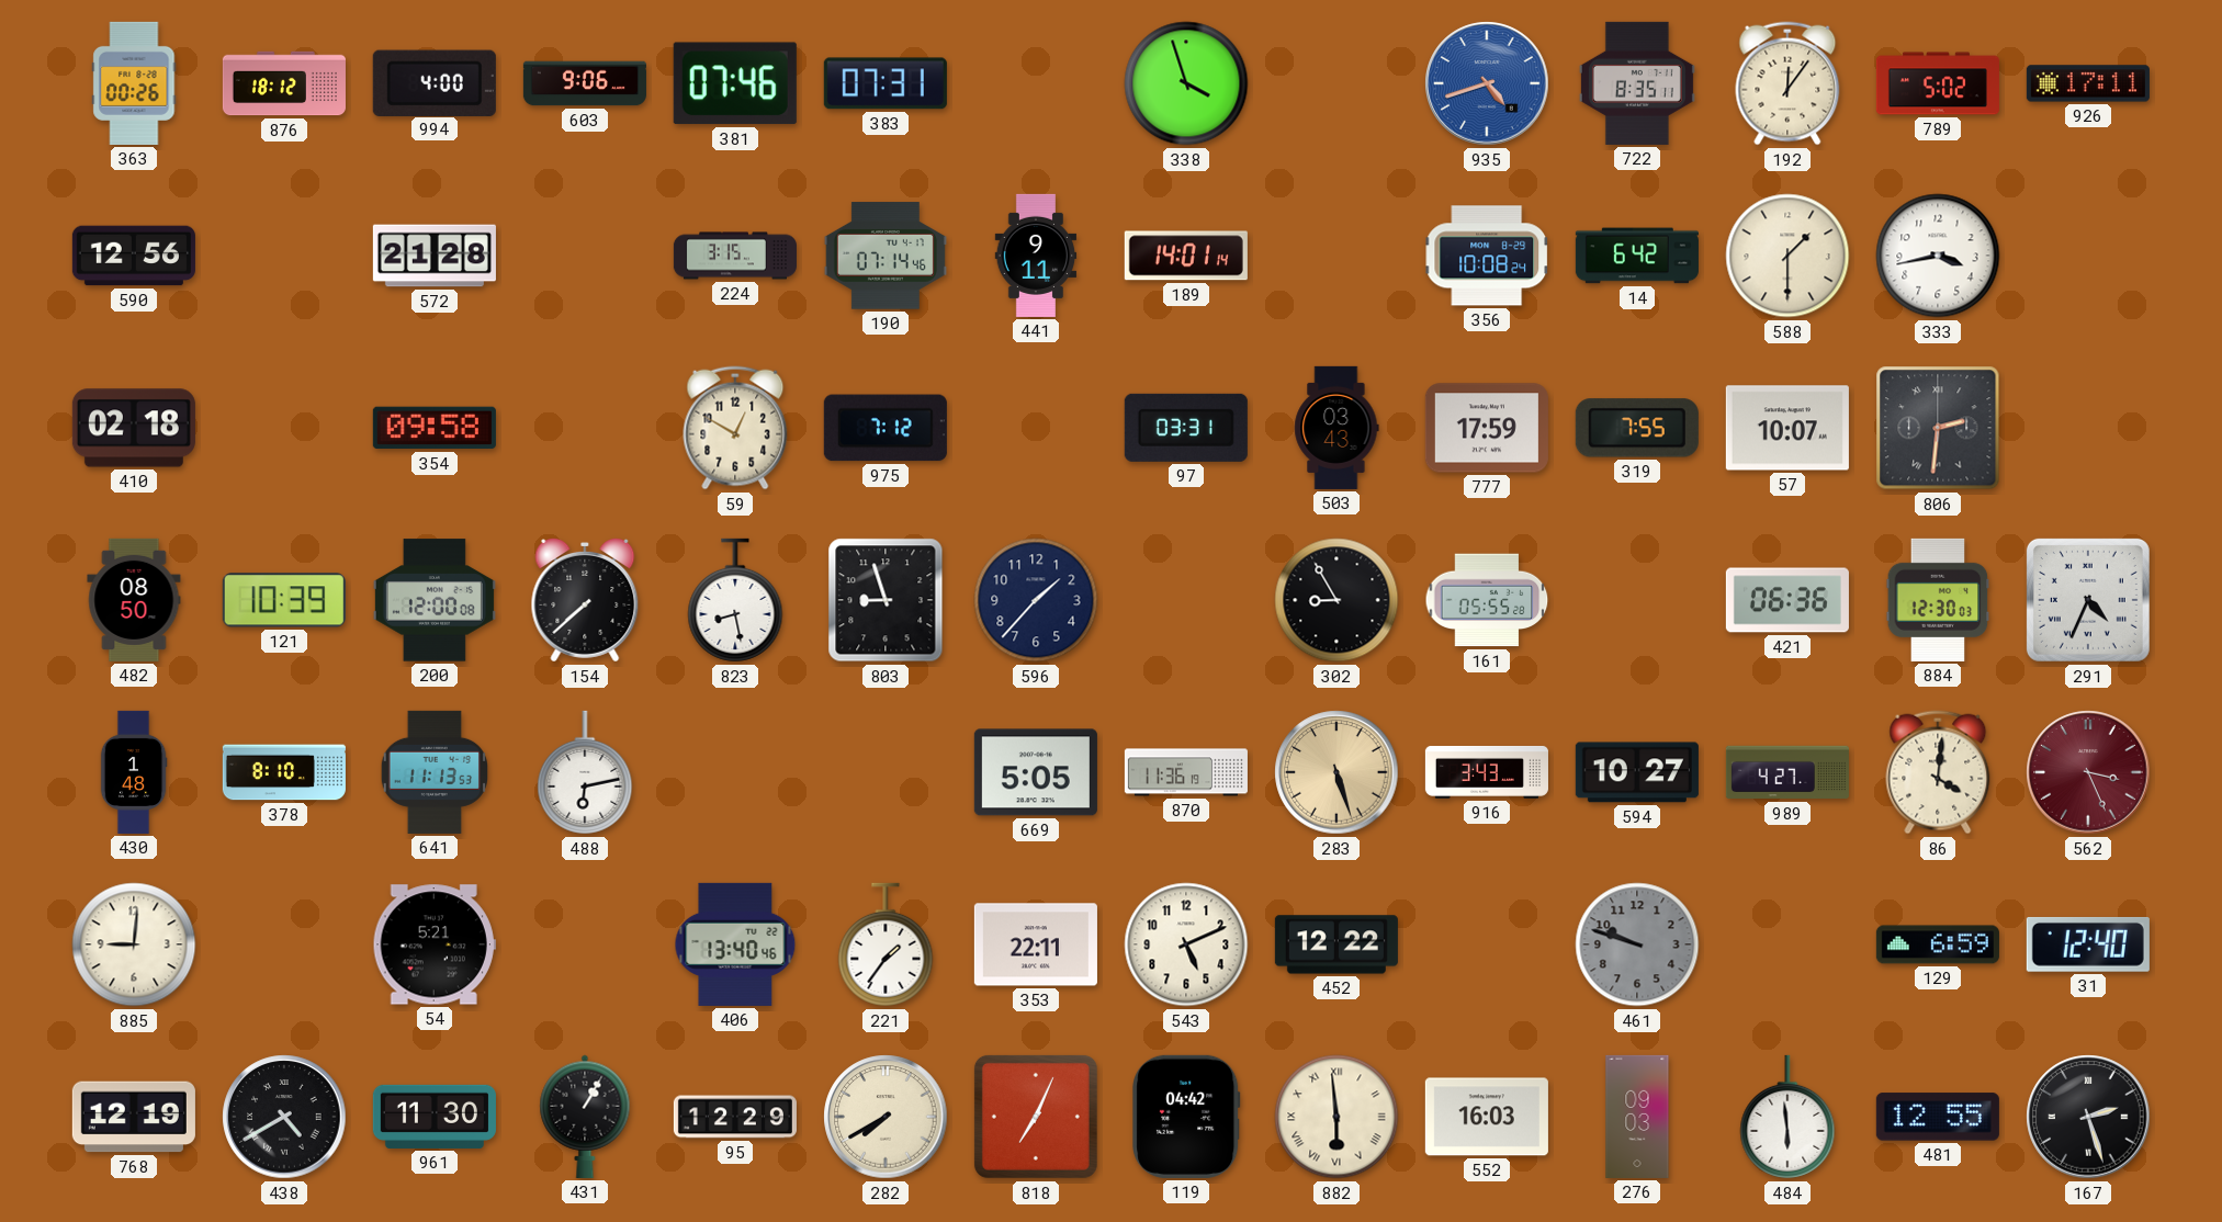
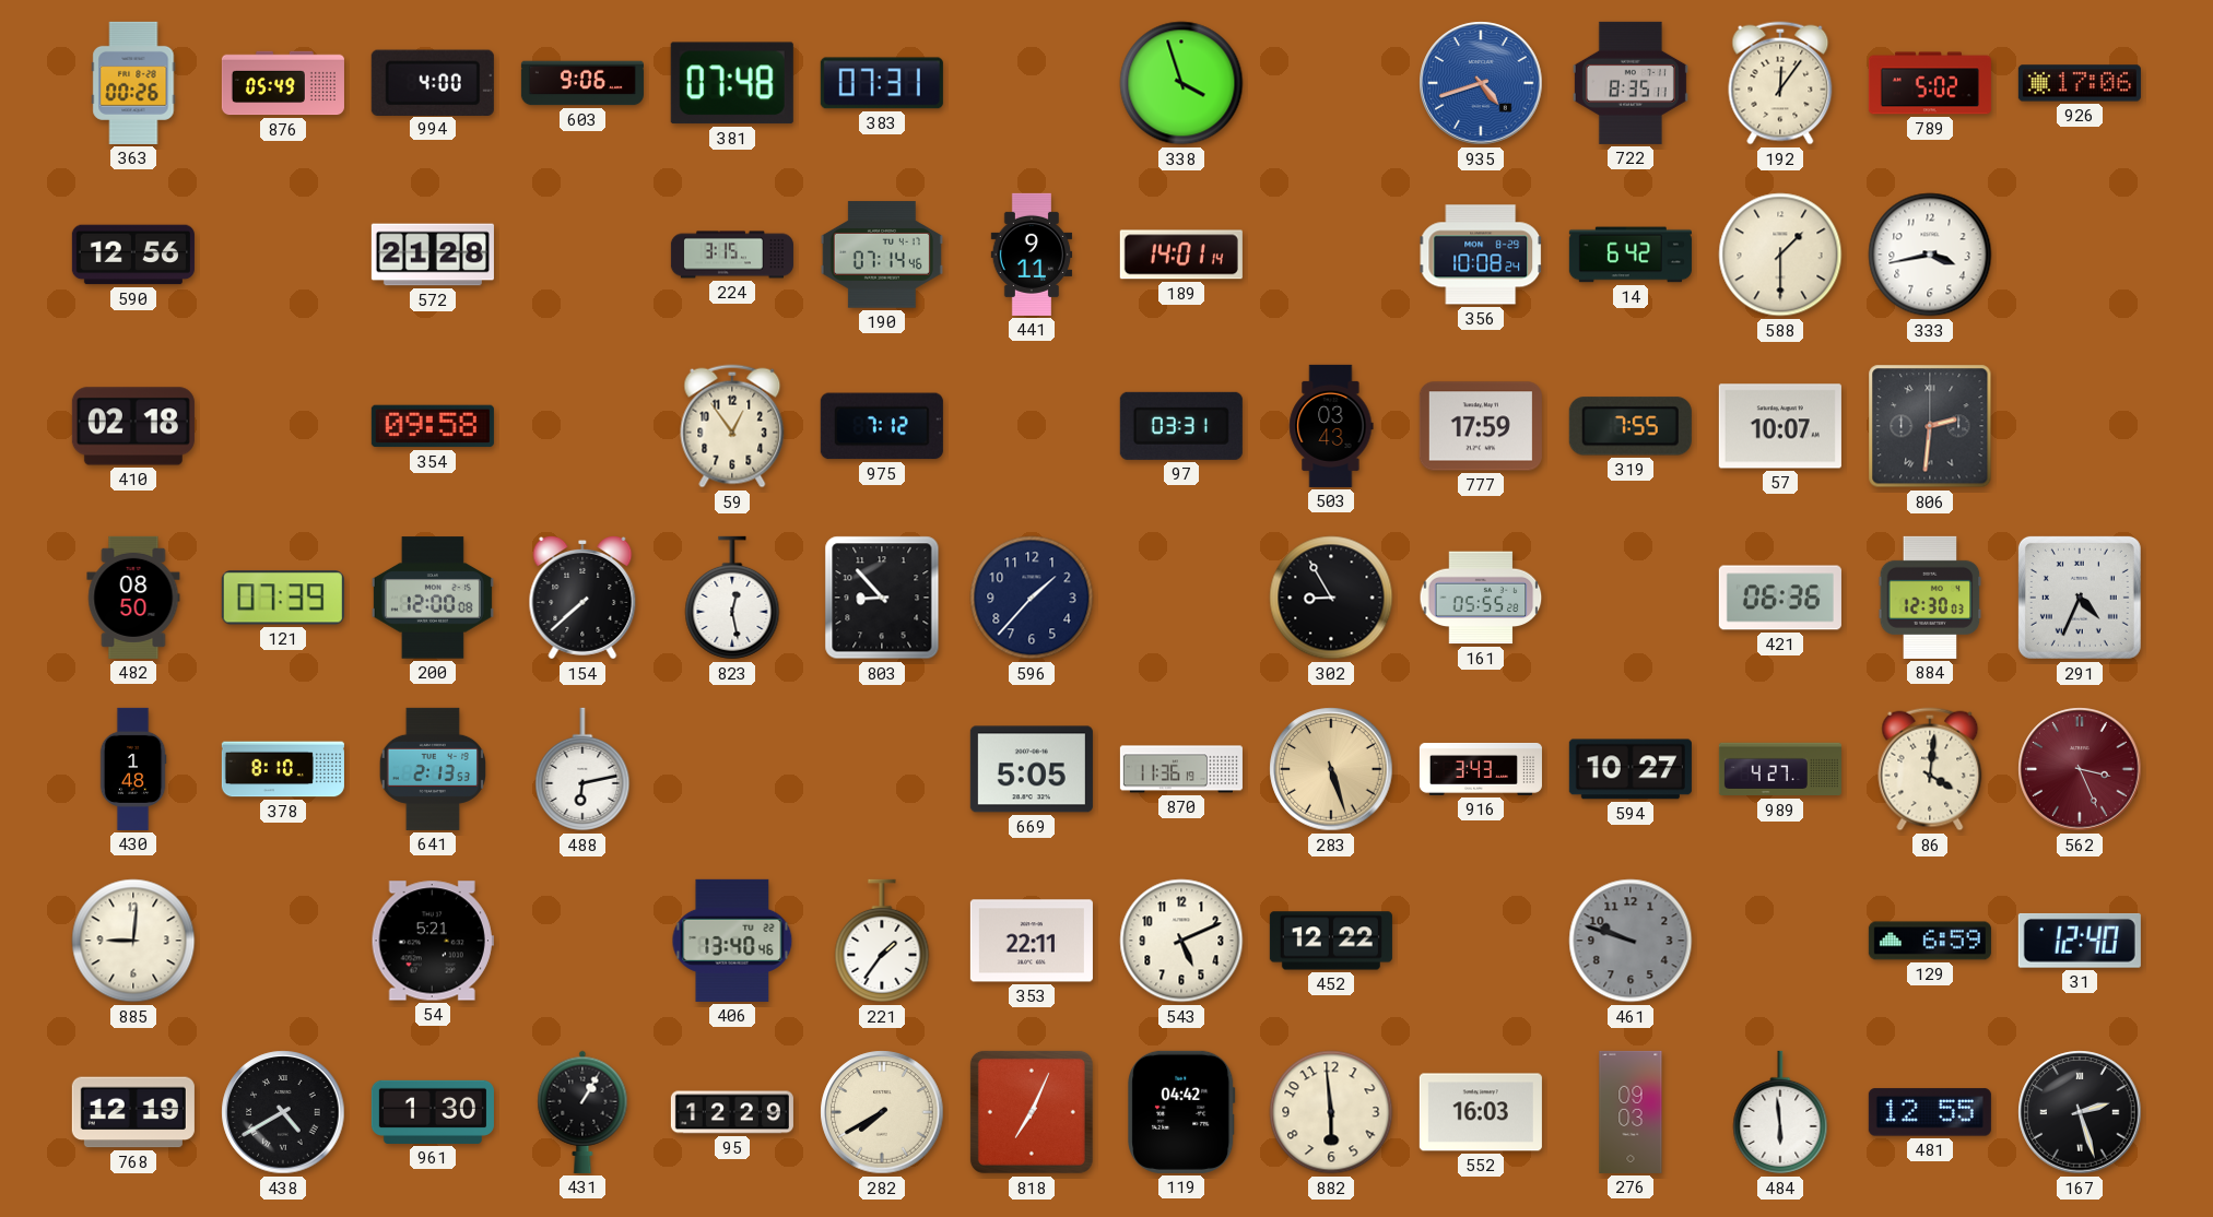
876: 18:12 -> 05:49
381: 07:46 -> 07:48
926: 17:11 -> 17:06
59: 12:50 -> 12:54
121: 10:39 -> 07:39
823: 8:28 -> 12:28
803: 8:57 -> 8:53
641: 11:13 -> 2:13
961: 11:30 -> 1:30
882 numerals: Roman -> Arabic
